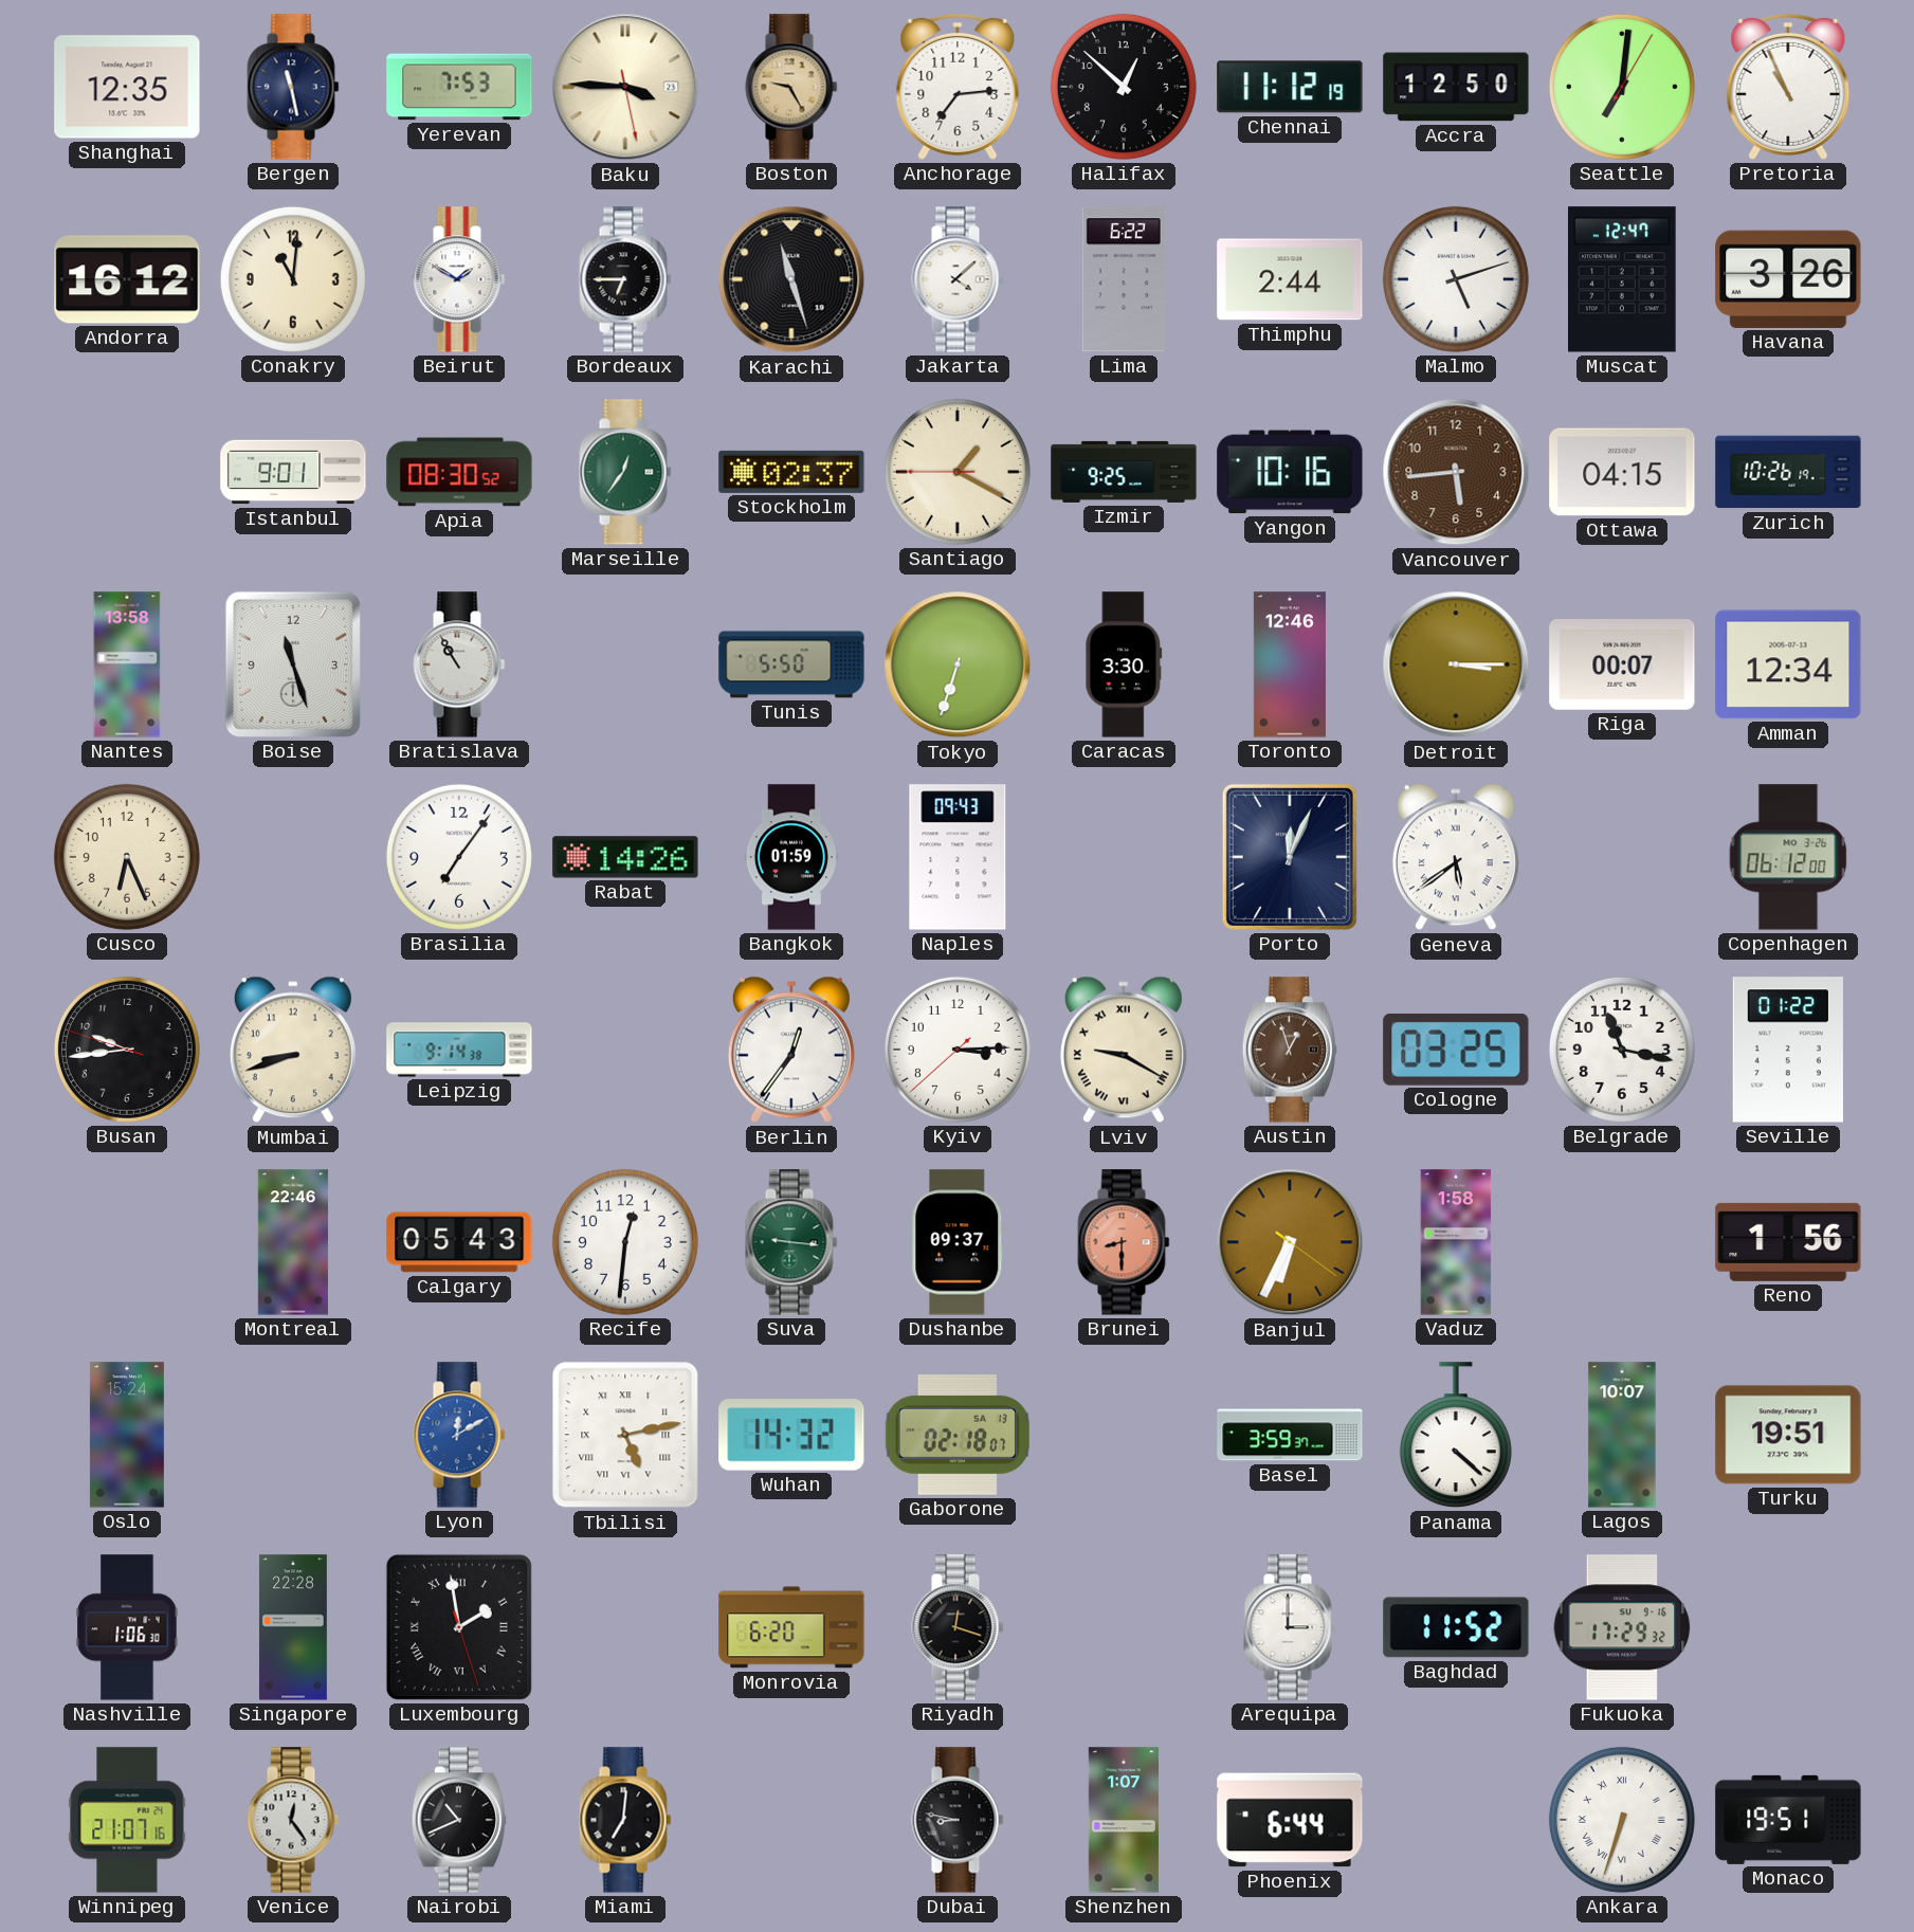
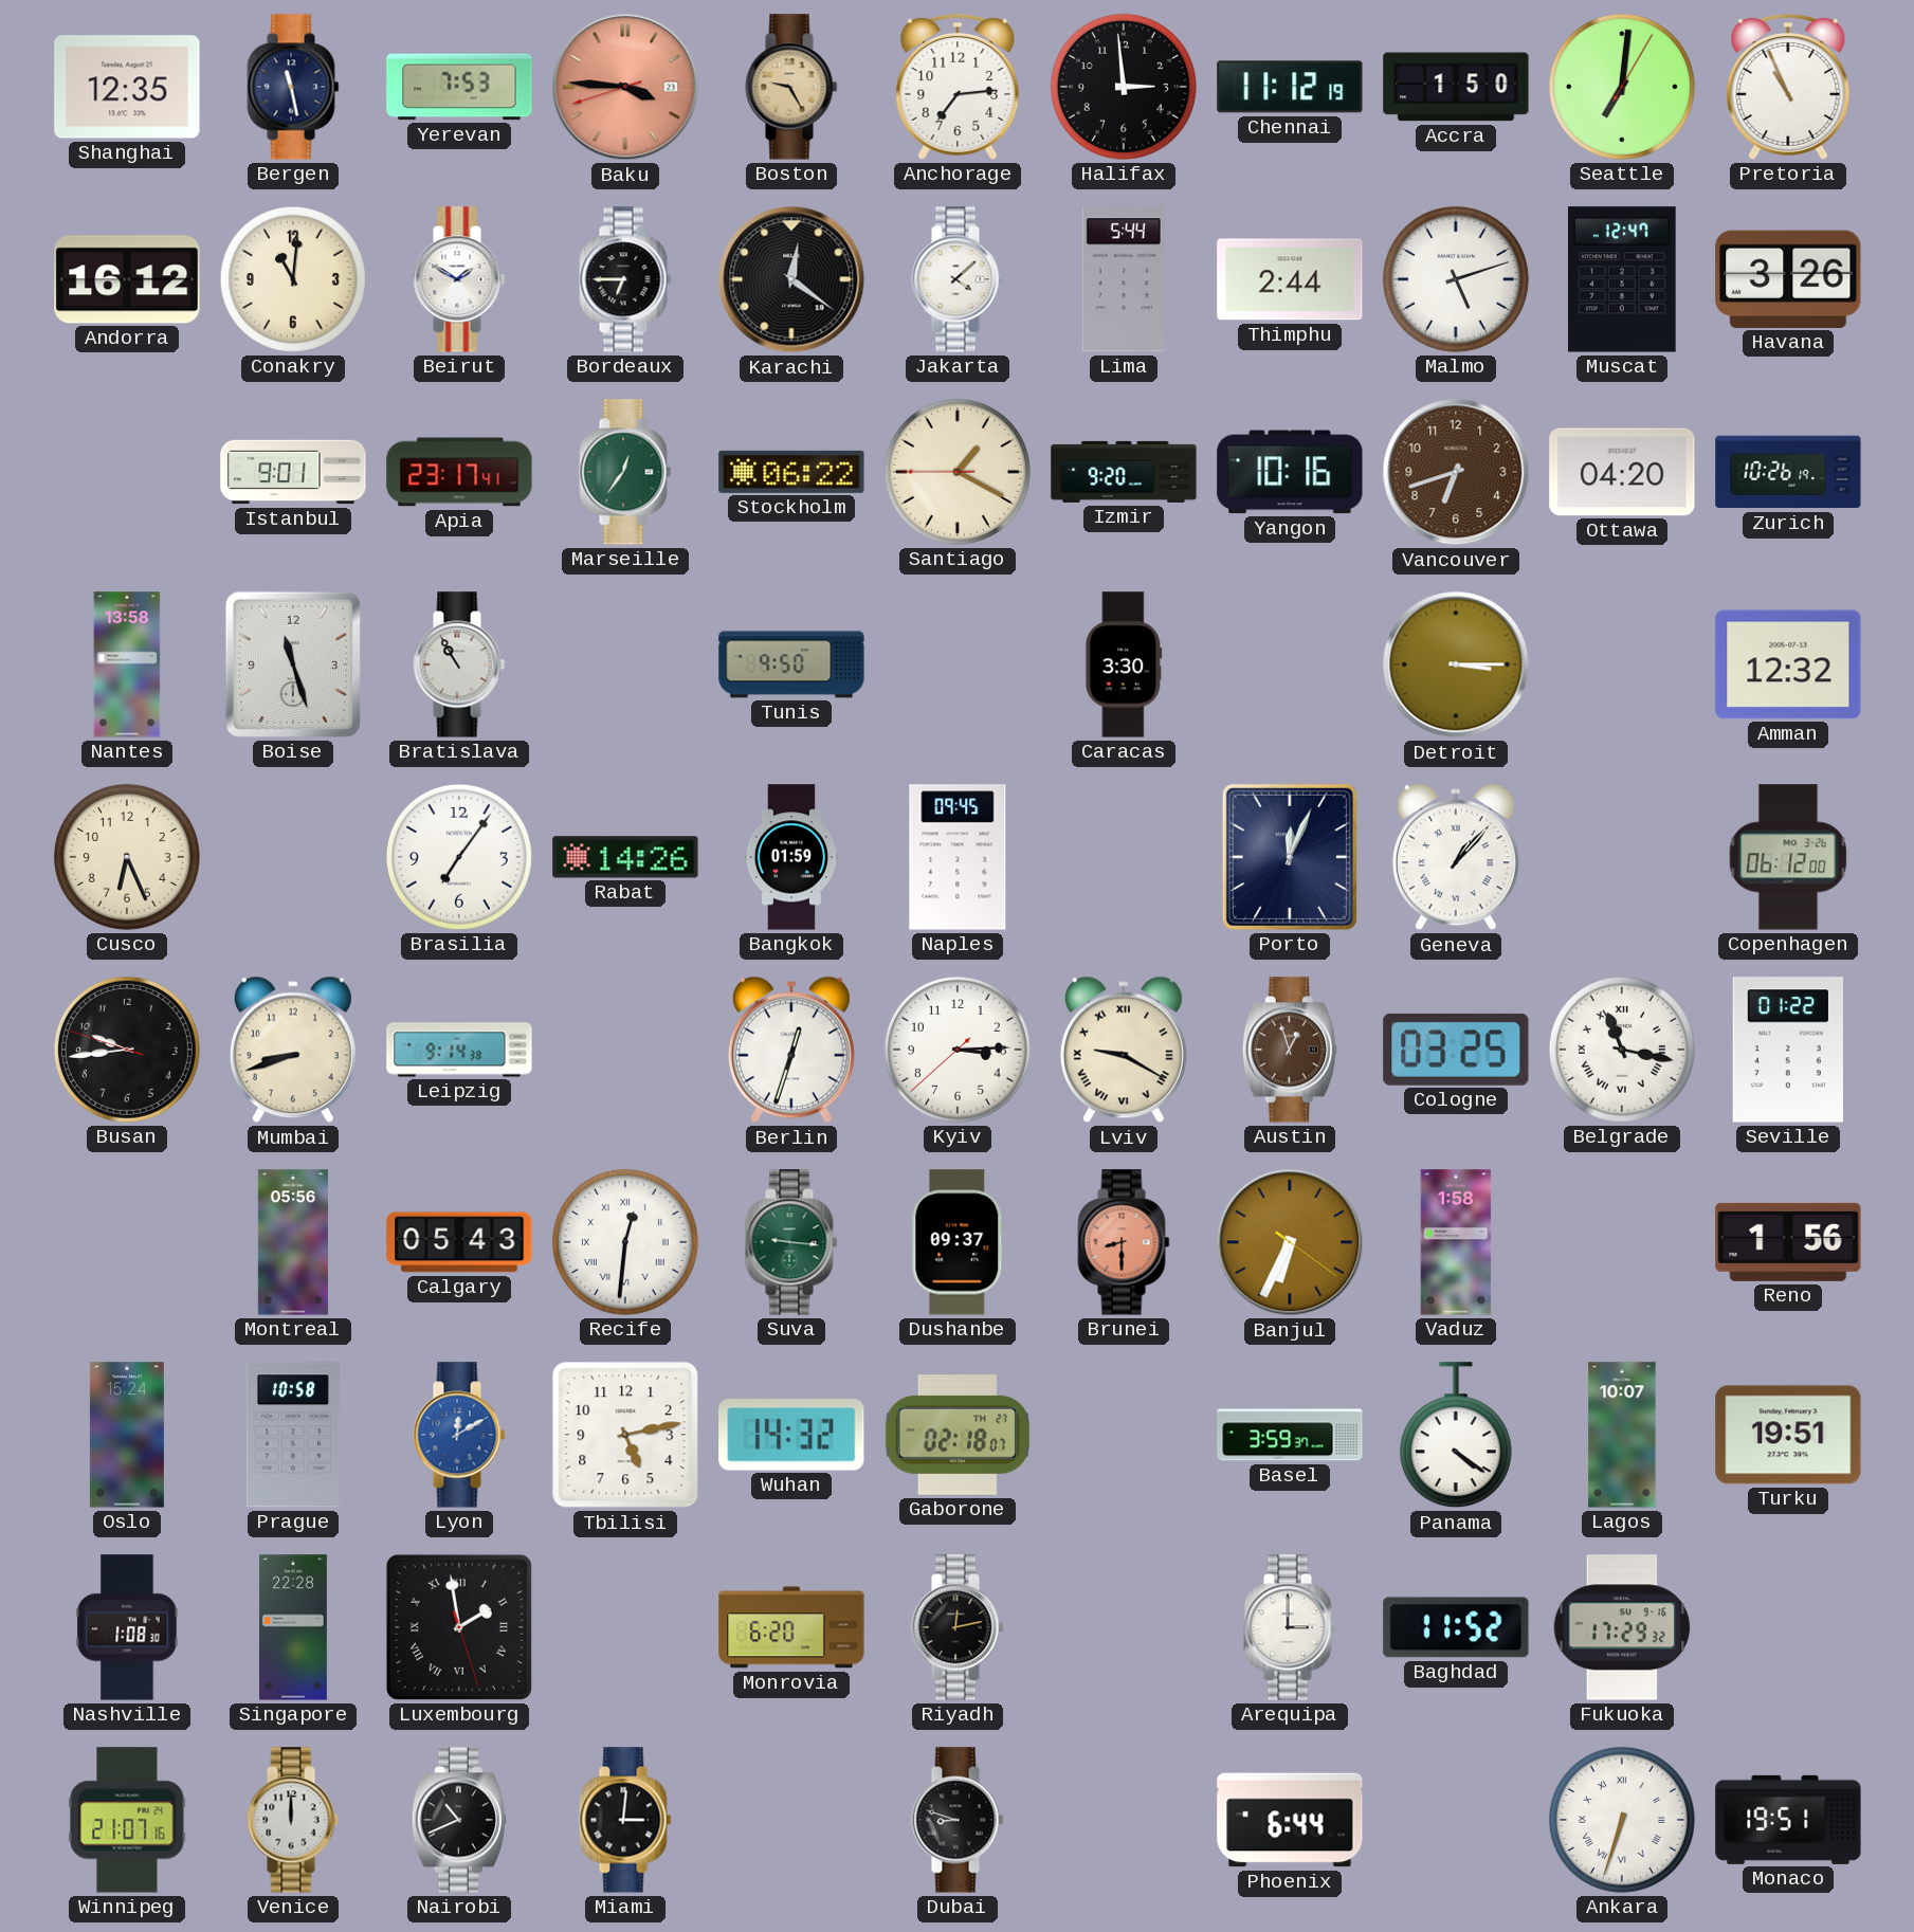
Baku: 3:45:28 -> 3:45:42
Baku dial: cream -> salmon
Halifax: 12:52 -> 2:59
Accra: 12:50 -> 1:50
Karachi: 11:27 -> 12:21
Lima: 6:22 -> 5:44
Apia: 08:30 -> 23:17
Stockholm: 02:37 -> 06:22
Izmir: 9:25 -> 9:20
Vancouver: 5:44 -> 6:42
Ottawa: 04:15 -> 04:20
Tunis: 5:50 -> 9:50
Tokyo: 6:33 -> none
Toronto: 12:46 -> none
Riga: 00:07 -> none
Amman: 12:34 -> 12:32
Naples: 09:43 -> 09:45
Geneva: 5:39 -> 1:07
Berlin: 12:36 -> 12:33
Belgrade numerals: Arabic -> Roman
Montreal: 22:46 -> 05:56
Recife numerals: Arabic -> Roman
Prague: none -> 10:58
Tbilisi numerals: Roman -> Arabic
Gaborone date: SA 13 -> TH 27
Panama: 4:22 -> 4:21
Nashville: 1:06 -> 1:08
Riyadh: 12:18 -> 12:13
Venice: 12:24 -> 12:00
Miami: 7:01 -> 3:01
Dubai: 8:47 -> 8:48
Shenzhen: 1:07 -> none
